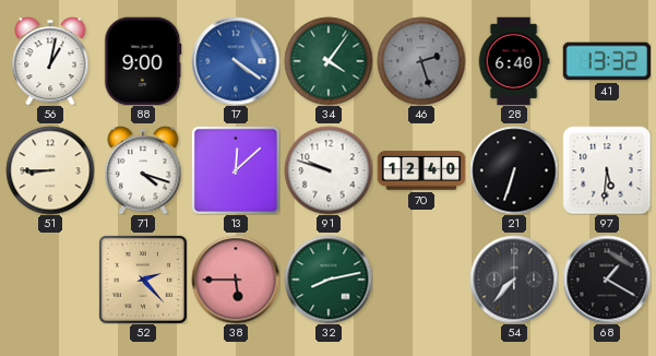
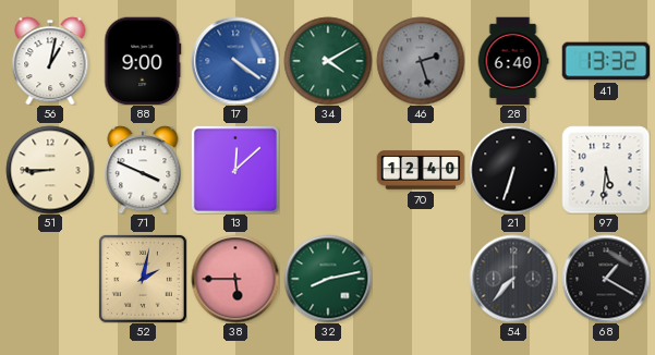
34: 4:06 -> 4:10
71: 4:18 -> 3:49
91: 9:48 -> none
52: 2:23 -> 2:02
